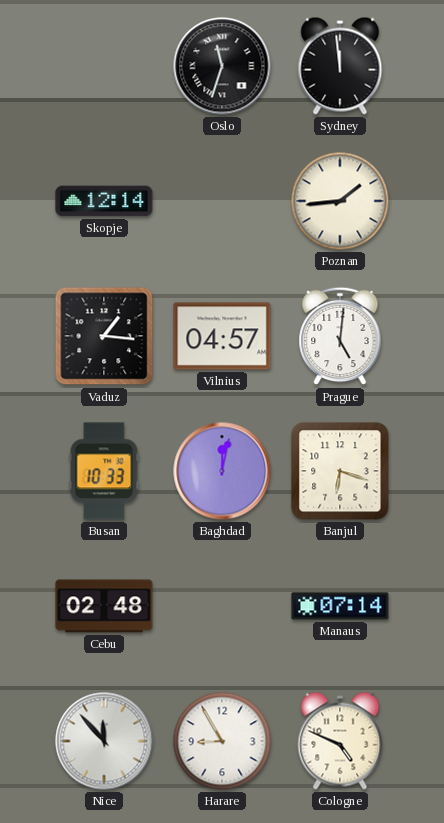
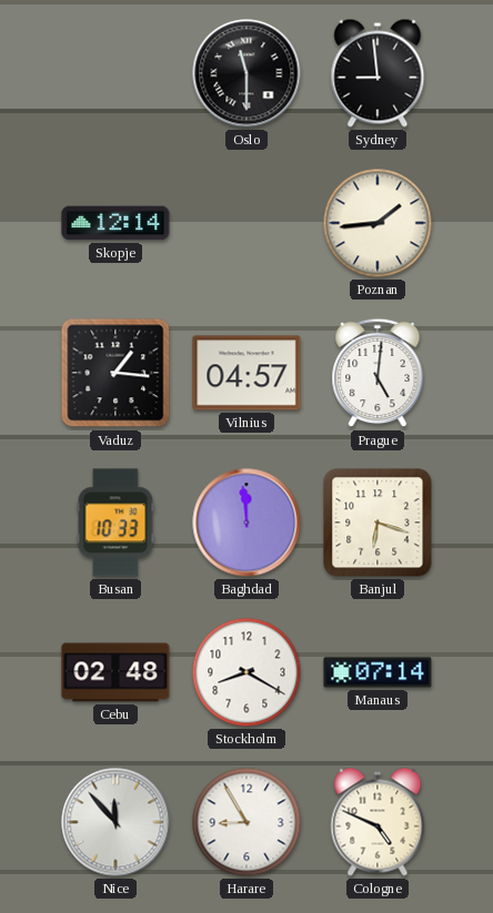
Oslo: 11:33 -> 11:30
Sydney: 11:59 -> 8:59
Baghdad: 12:02 -> 11:59
Stockholm: none -> 8:20
